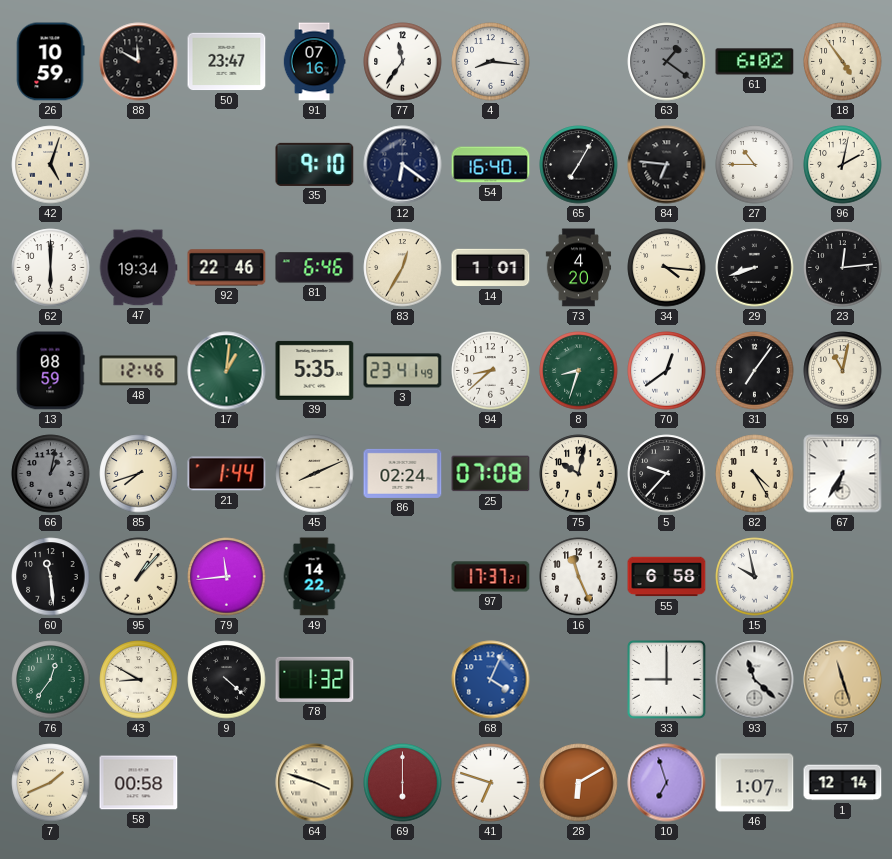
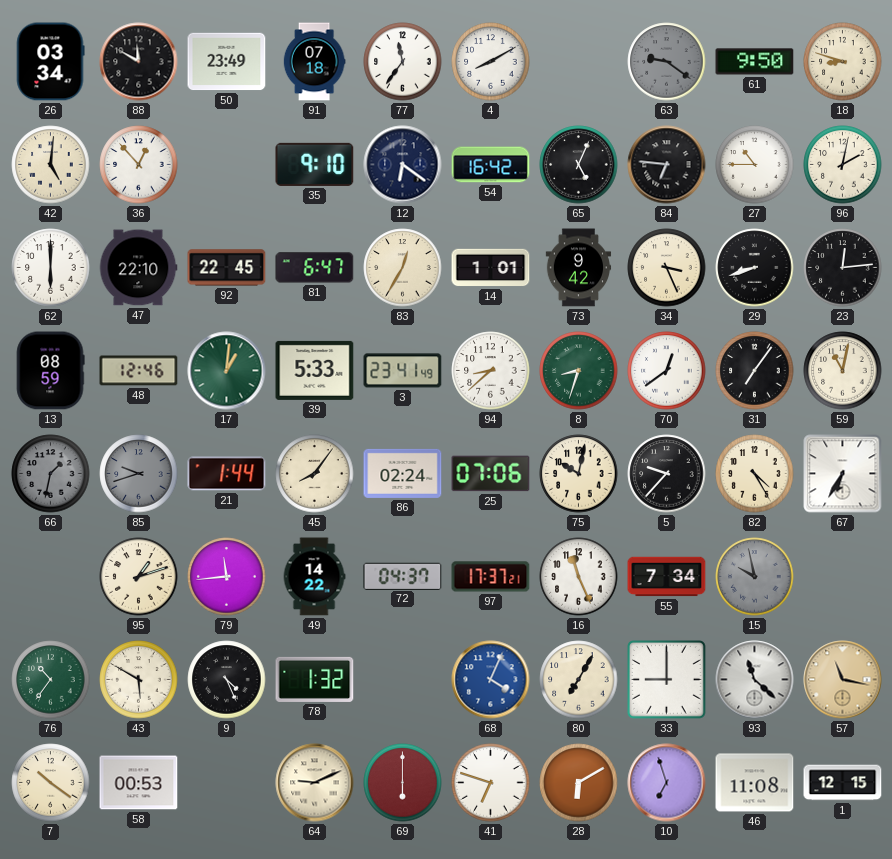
26: 10:59 -> 03:34
50: 23:47 -> 23:49
91: 07:16 -> 07:18
4: 8:16 -> 8:10
63: 1:21 -> 9:21
61: 6:02 -> 9:50
18: 4:54 -> 8:48
42: 5:03 -> 5:01
36: none -> 12:53
54: 16:40 -> 16:42
65: 7:05 -> 5:04
47: 19:34 -> 22:10
92: 22:46 -> 22:45
81: 6:46 -> 6:47
73: 4:20 -> 9:42
34: 4:16 -> 3:26
39: 5:35 -> 5:33
66: 1:02 -> 1:32
85: 7:42 -> 9:42
85 dial: cream -> grey
45: 8:11 -> 8:06
25: 07:08 -> 07:06
60: 11:29 -> none
95: 1:07 -> 1:12
72: none -> 04:37
55: 6:58 -> 7:34
15 dial: white -> grey
76: 12:36 -> 10:36
43: 8:50 -> 5:50
9: 4:22 -> 4:26
80: none -> 7:05
57: 11:27 -> 11:17
7: 1:41 -> 10:21
58: 00:58 -> 00:53
64: 3:48 -> 9:11
46: 1:07 -> 11:08
1: 12:14 -> 12:15
